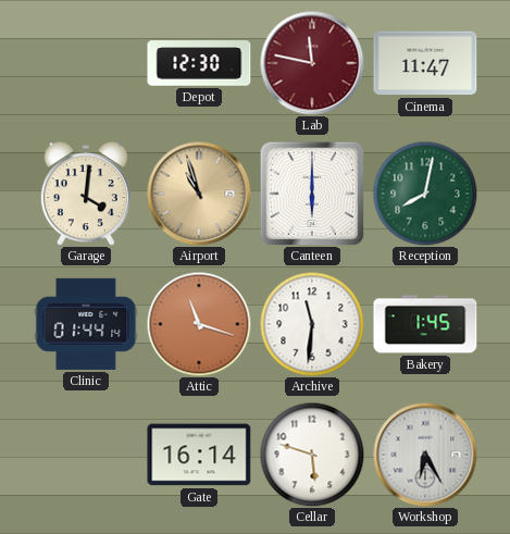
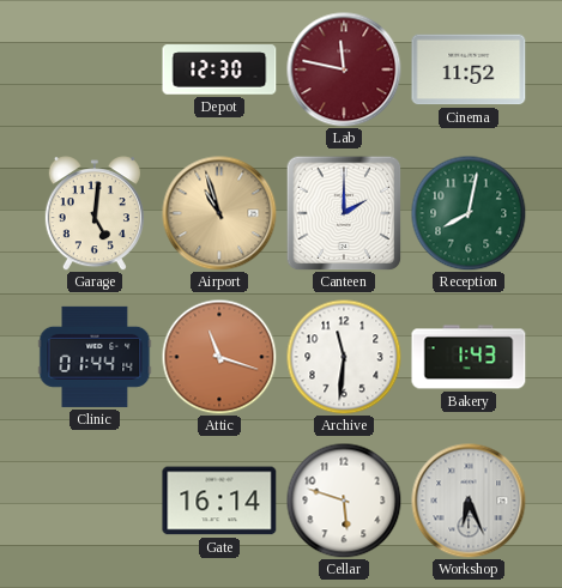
Cinema: 11:47 -> 11:52
Garage: 4:01 -> 5:01
Canteen: 6:00 -> 2:00
Bakery: 1:45 -> 1:43
Workshop: 6:25 -> 6:26
